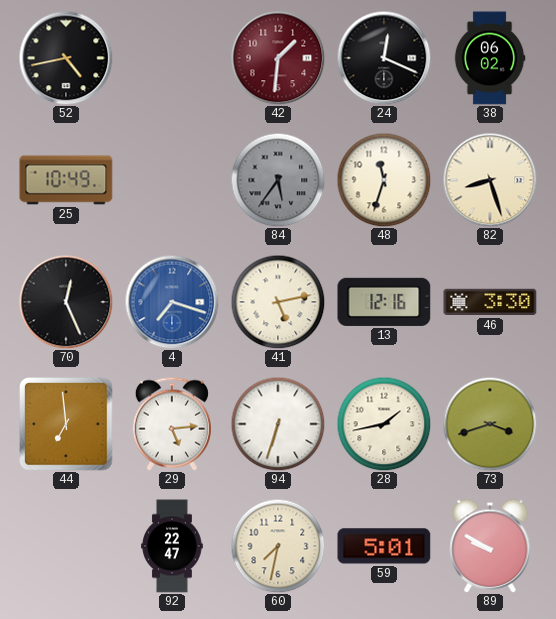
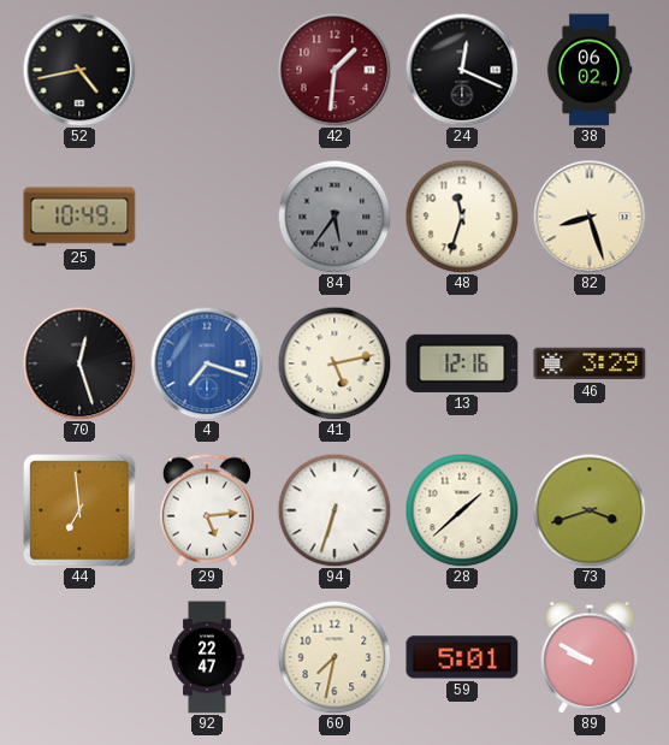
70: 12:26 -> 12:27
46: 3:30 -> 3:29
28: 1:43 -> 1:38
